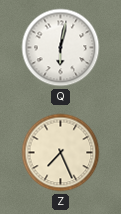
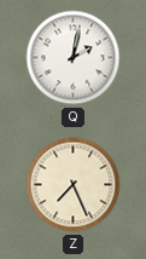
Q: 6:02 -> 2:02
